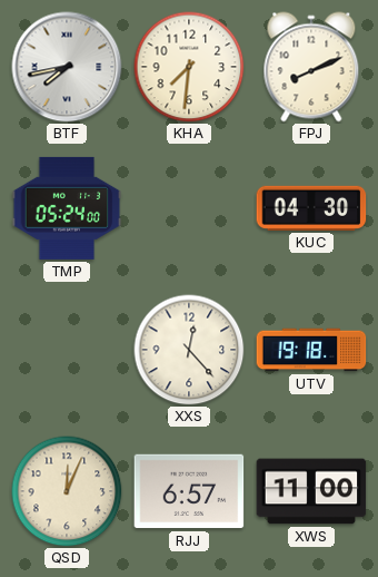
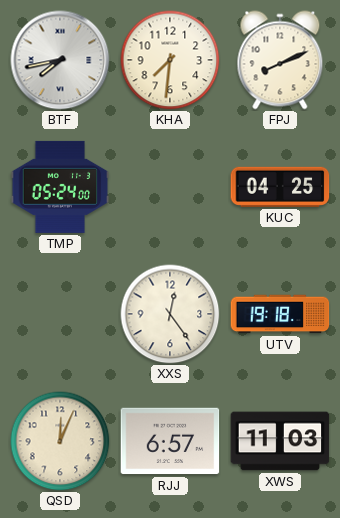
KUC: 04:30 -> 04:25
XXS: 12:23 -> 12:24
XWS: 11:00 -> 11:03
